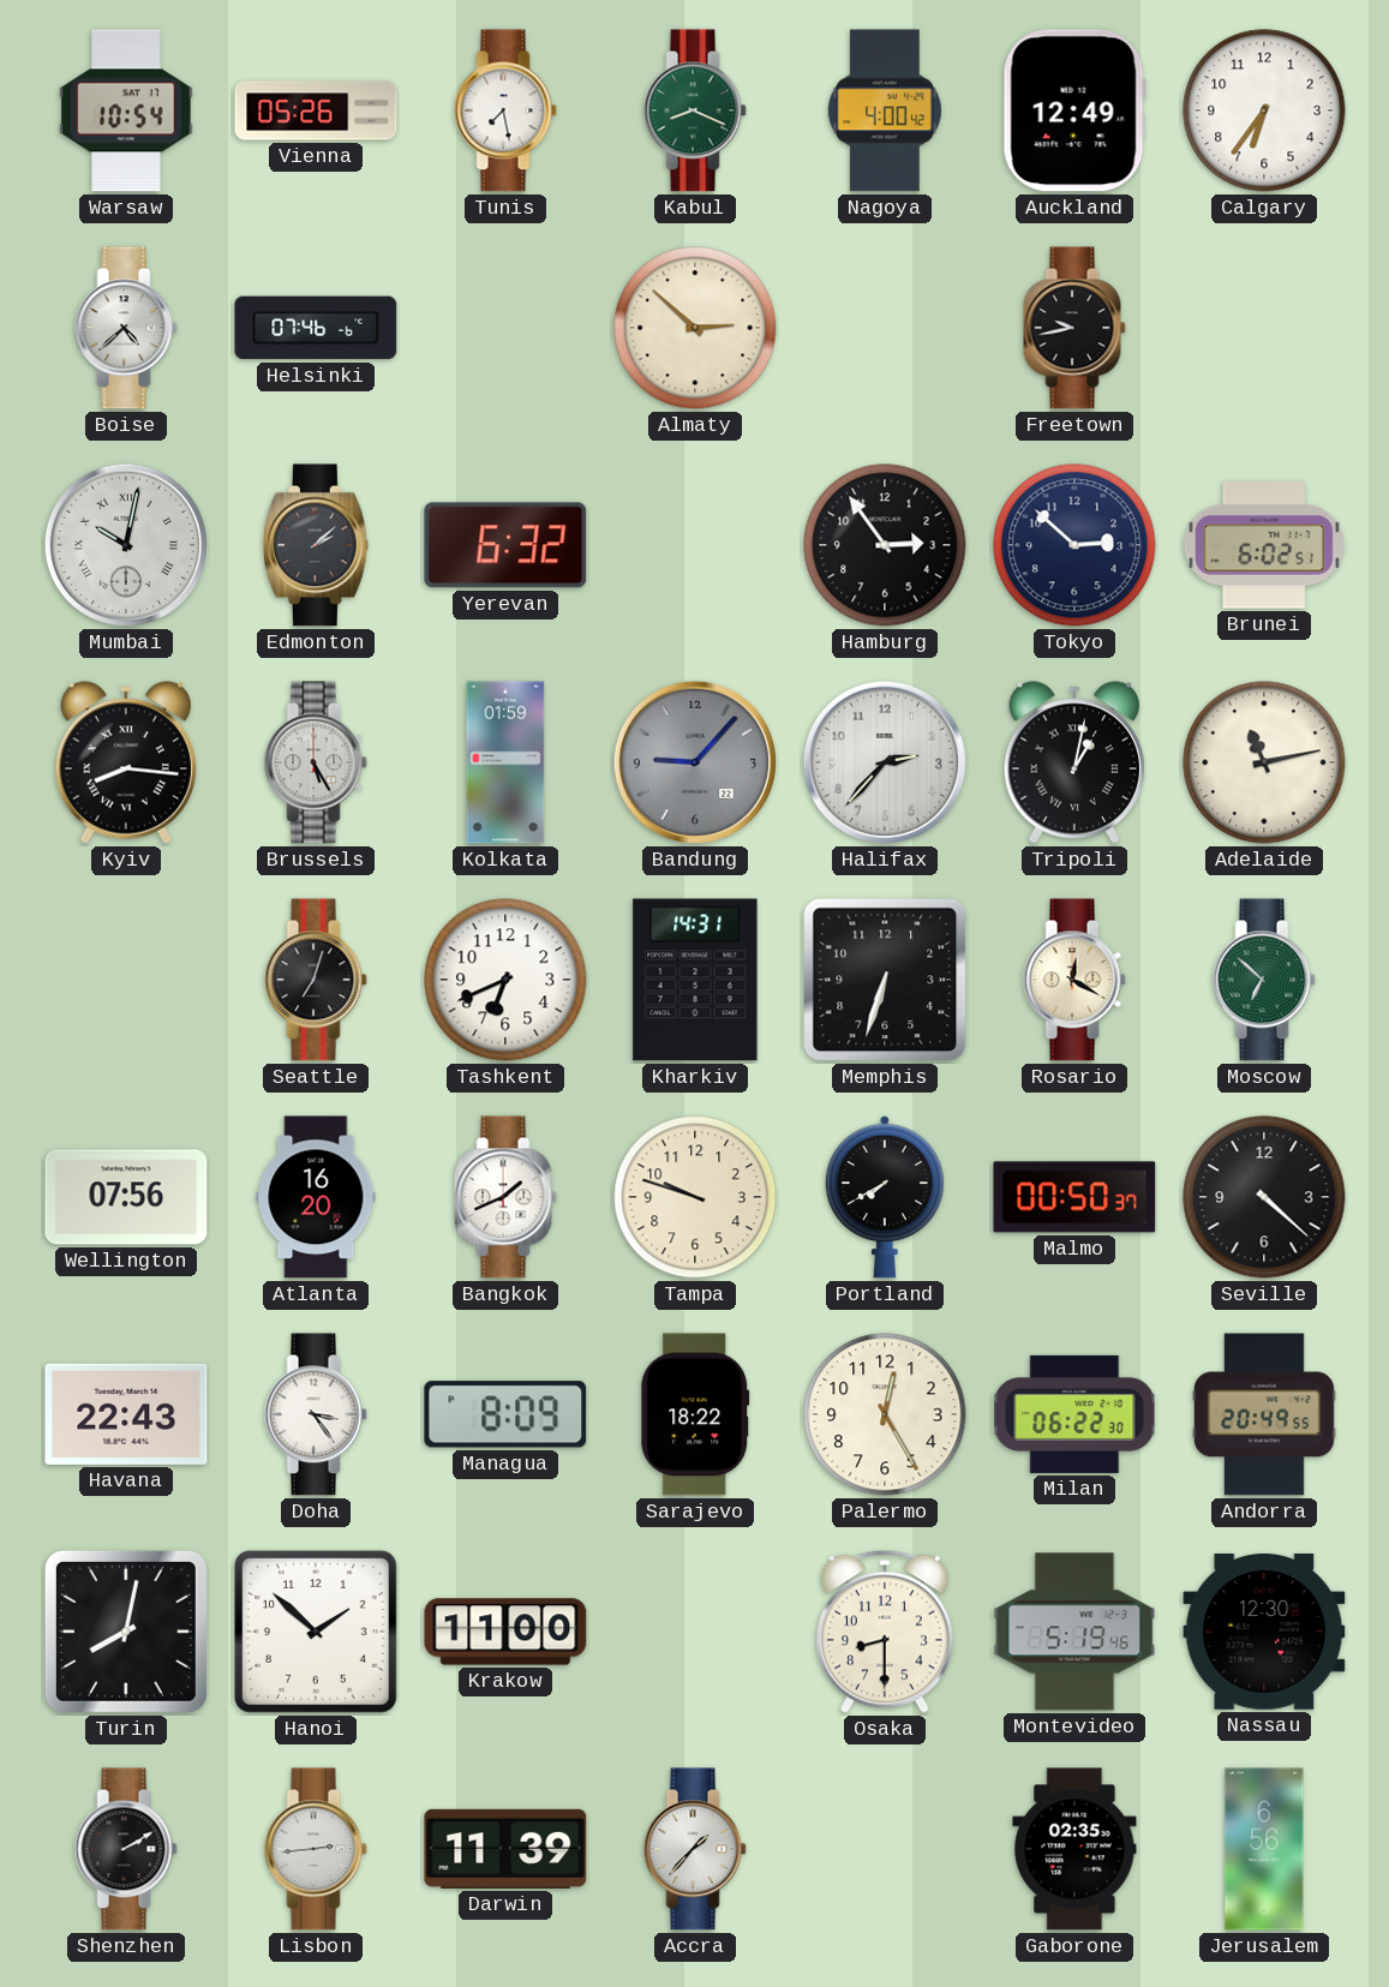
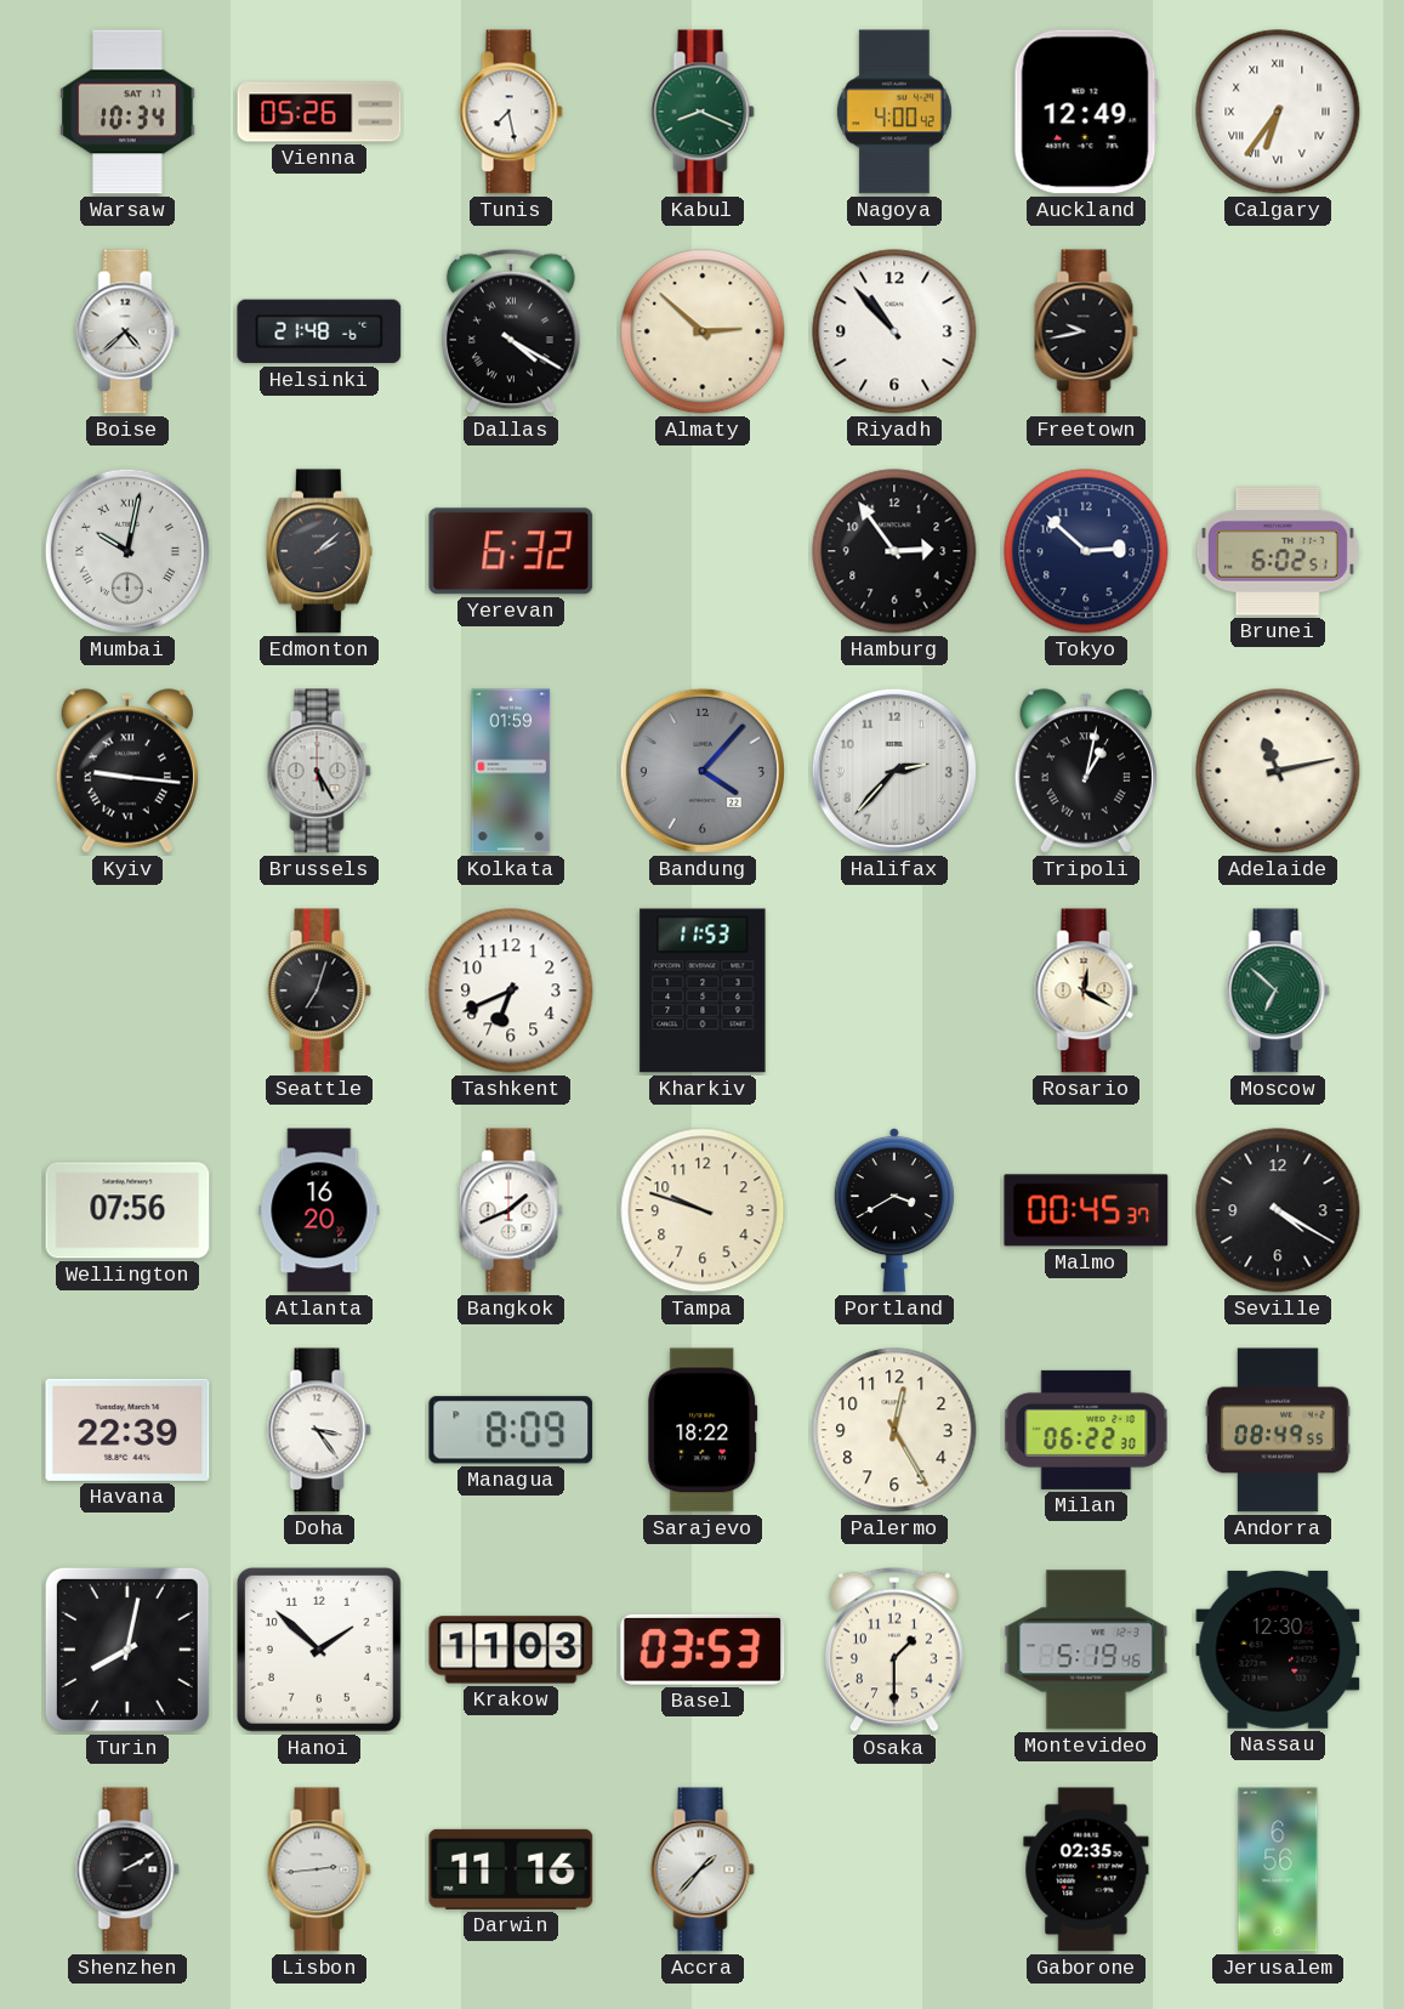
Warsaw: 10:54 -> 10:34
Calgary numerals: Arabic -> Roman
Helsinki: 07:46 -> 21:48
Dallas: none -> 4:20
Riyadh: none -> 10:53
Kyiv: 8:16 -> 9:16
Bandung: 9:07 -> 4:07
Kharkiv: 14:31 -> 11:53
Memphis: 6:33 -> none
Portland: 7:40 -> 3:40
Malmo: 00:50 -> 00:45
Seville: 4:22 -> 4:20
Havana: 22:43 -> 22:39
Andorra: 20:49 -> 08:49
Krakow: 11:00 -> 11:03
Basel: none -> 03:53
Osaka: 8:30 -> 1:30
Darwin: 11:39 -> 11:16
